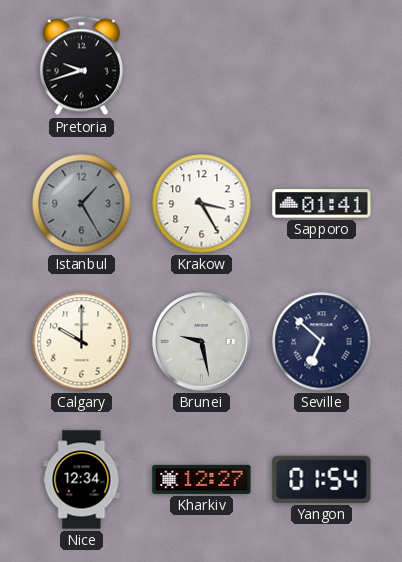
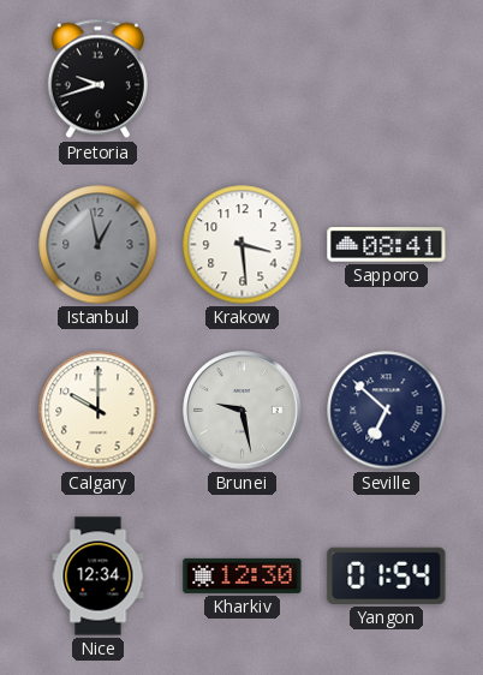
Istanbul: 1:25 -> 12:58
Krakow: 3:25 -> 3:29
Sapporo: 01:41 -> 08:41
Kharkiv: 12:27 -> 12:30
